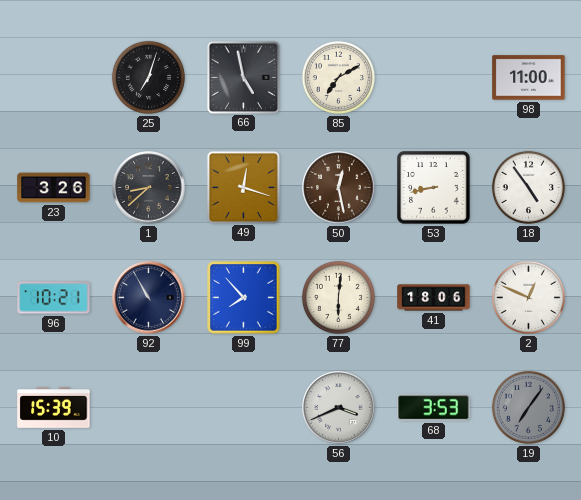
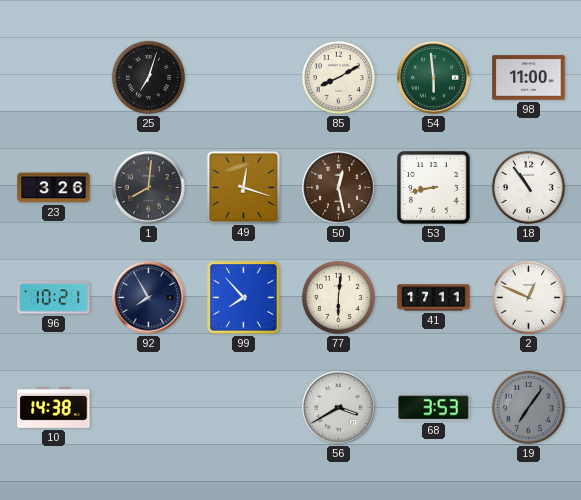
66: 4:58 -> none
85: 7:10 -> 8:10
54: none -> 5:59
1: 8:38 -> 8:01
18: 4:54 -> 10:54
92: 10:55 -> 7:55
41: 18:06 -> 17:11
10: 15:39 -> 14:38
56: 3:41 -> 3:40
